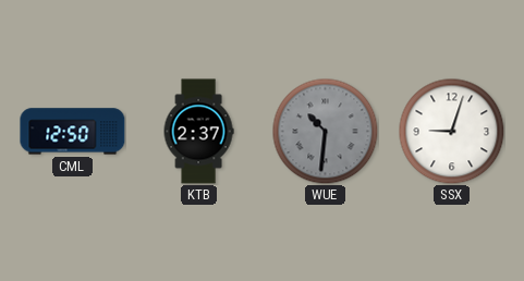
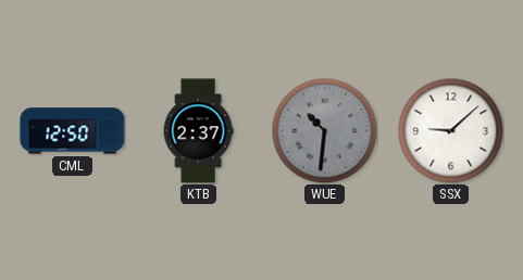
SSX: 9:03 -> 9:08
